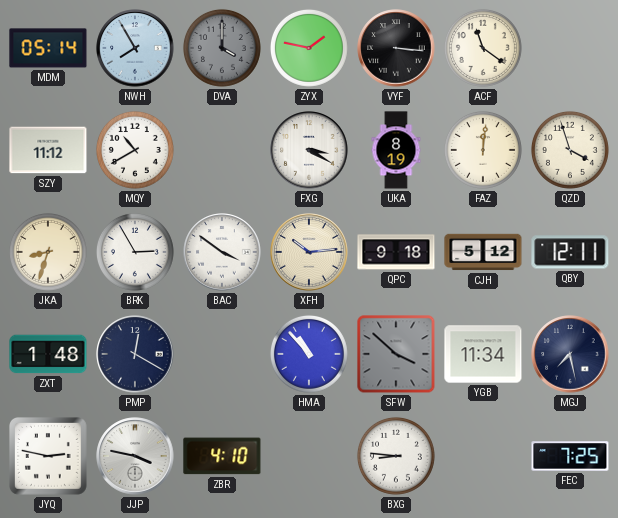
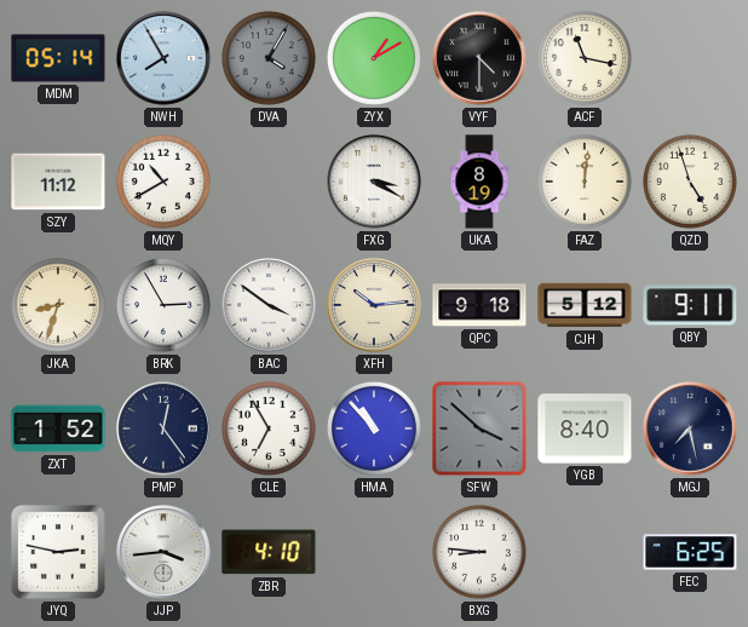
DVA: 4:00 -> 4:05
ZYX: 1:47 -> 1:10
VYF: 3:16 -> 4:30
ACF: 11:21 -> 11:17
QZD: 3:57 -> 4:57
QBY: 12:11 -> 9:11
ZXT: 1:48 -> 1:52
PMP: 12:20 -> 12:24
CLE: none -> 6:55
YGB: 11:34 -> 8:40
JJP: 3:47 -> 3:44
FEC: 7:25 -> 6:25
